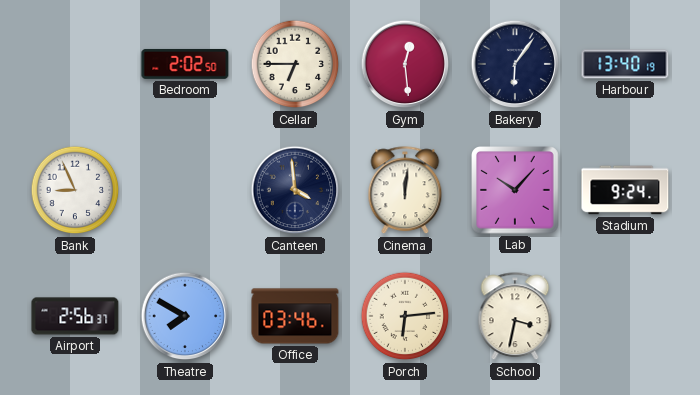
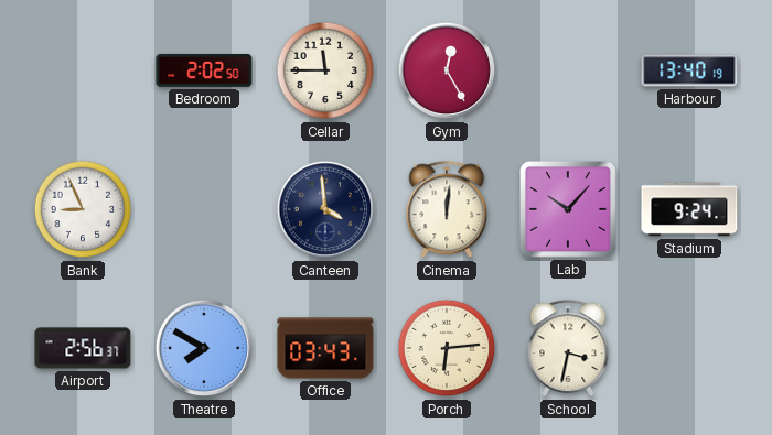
Cellar: 6:45 -> 11:45
Gym: 12:29 -> 12:25
Bakery: 6:06 -> none
Office: 03:46 -> 03:43
